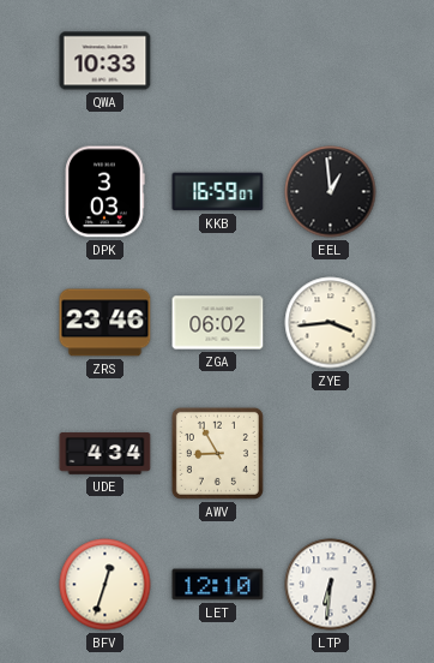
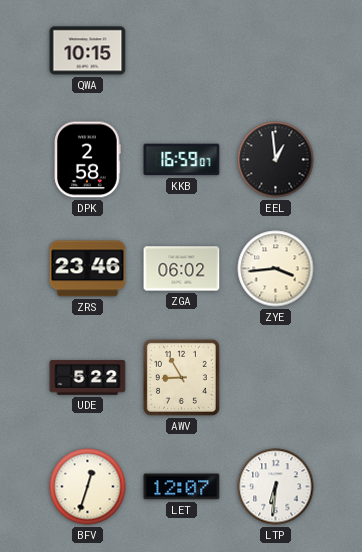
QWA: 10:33 -> 10:15
DPK: 3:03 -> 2:58
UDE: 4:34 -> 5:22
LET: 12:10 -> 12:07
